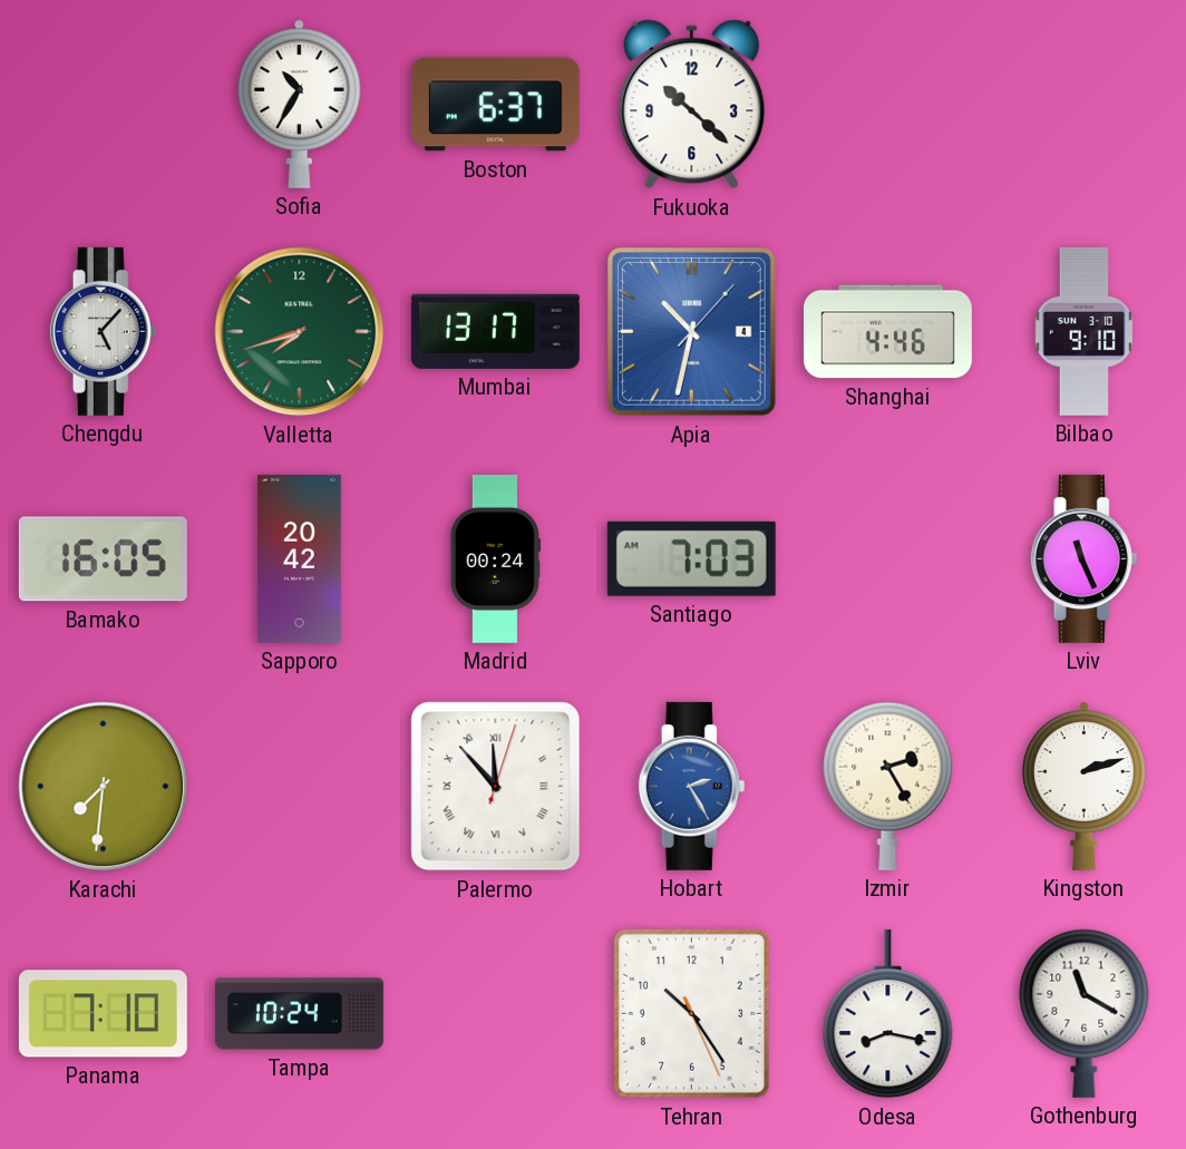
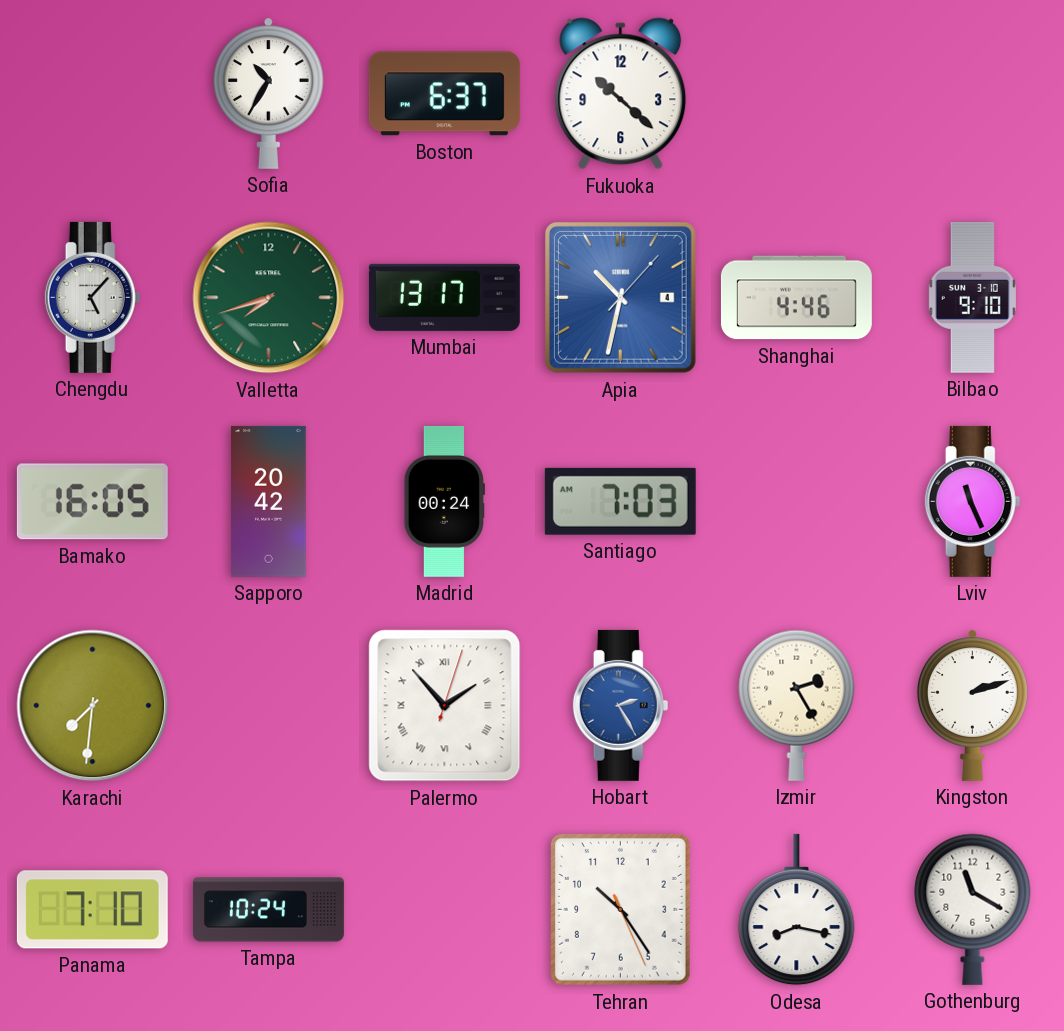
Palermo: 11:53 -> 1:53
